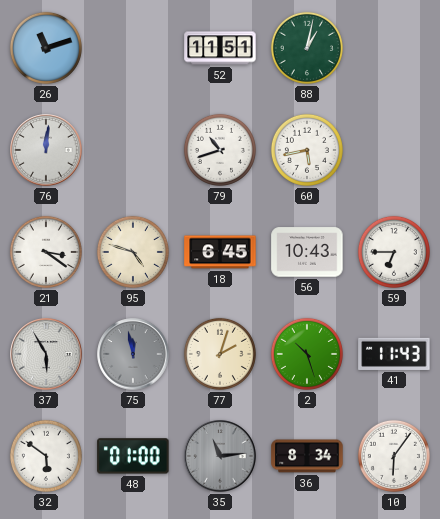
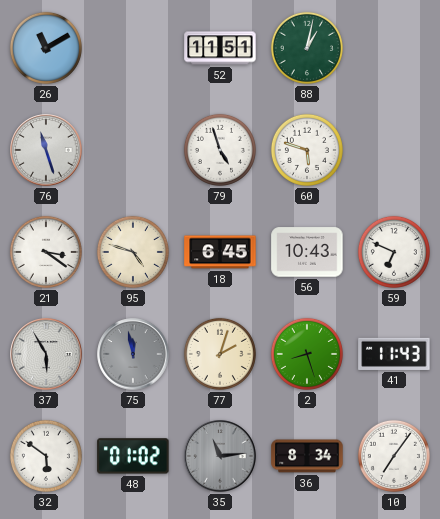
26: 11:12 -> 11:10
76: 12:01 -> 11:27
79: 10:42 -> 4:57
60: 5:43 -> 5:48
59: 6:45 -> 6:49
2: 10:27 -> 8:27
48: 01:00 -> 01:02
10: 6:06 -> 7:06
